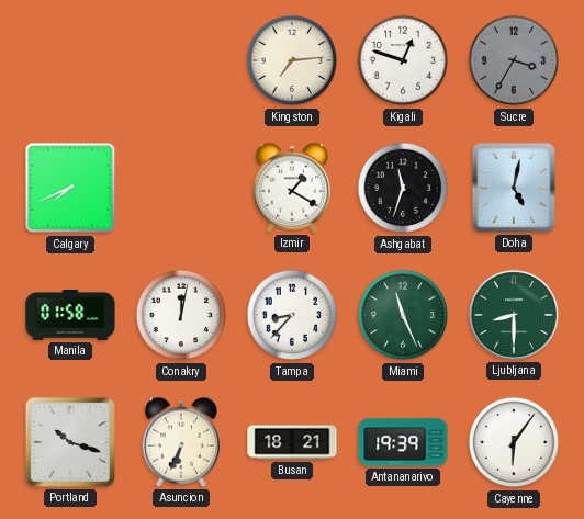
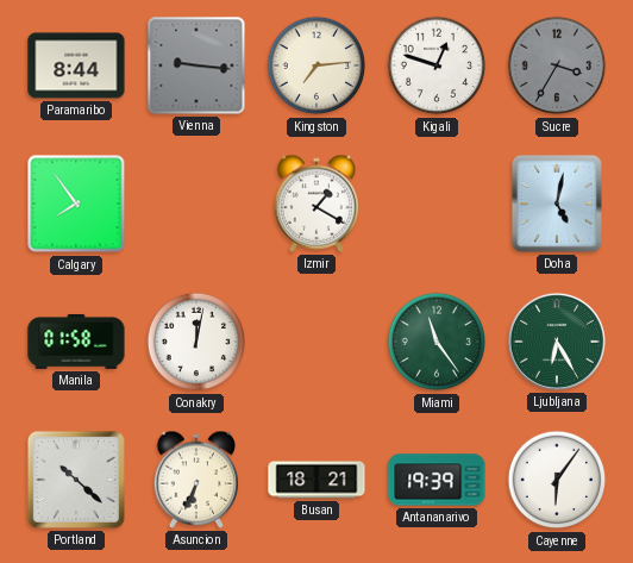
Paramaribo: none -> 8:44
Vienna: none -> 9:16
Calgary: 7:41 -> 7:54
Ashgabat: 11:33 -> none
Tampa: 8:37 -> none
Miami: 11:26 -> 11:24
Ljubljana: 8:30 -> 6:25
Portland: 10:18 -> 10:22
